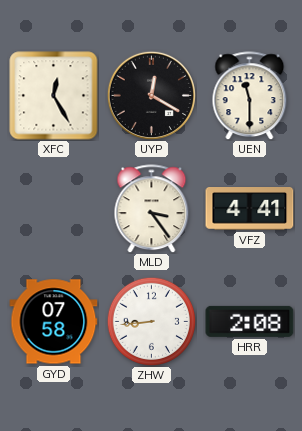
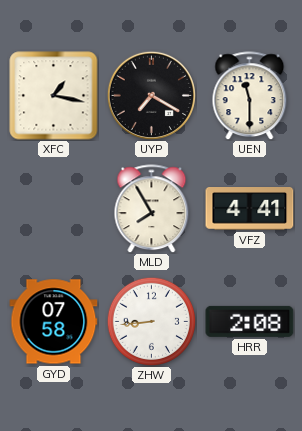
XFC: 12:25 -> 1:17
UYP: 12:20 -> 7:20
MLD: 3:24 -> 7:55
